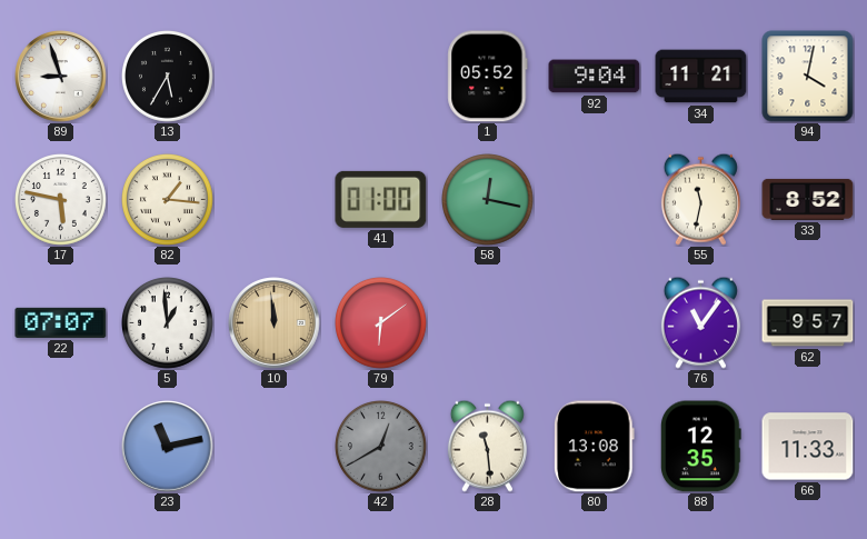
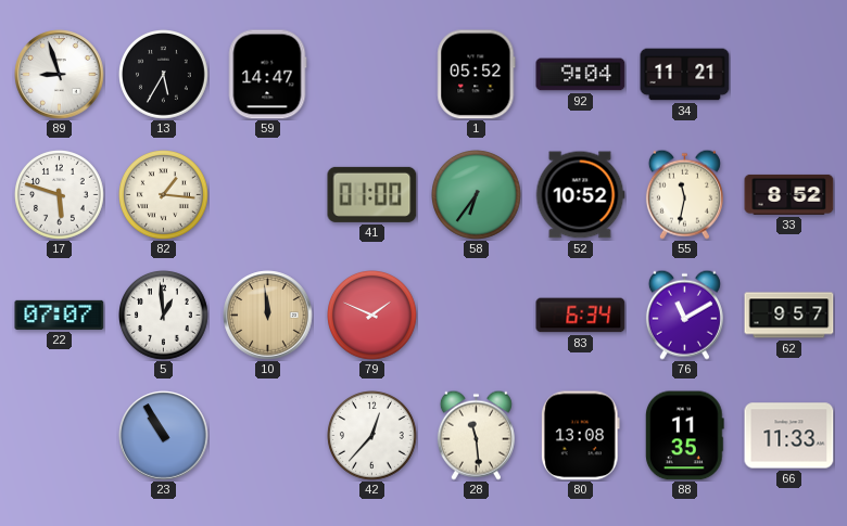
59: none -> 14:47
94: 4:02 -> none
17: 5:47 -> 5:48
58: 12:17 -> 6:36
52: none -> 10:52
79: 6:09 -> 1:49
83: none -> 6:34
76: 11:06 -> 11:10
23: 11:13 -> 10:55
42: 12:40 -> 12:37
42 dial: grey -> white
88: 12:35 -> 11:35
